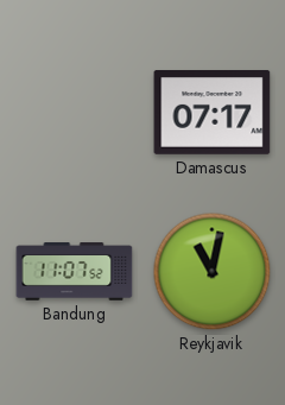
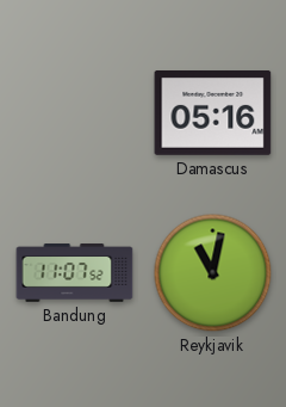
Damascus: 07:17 -> 05:16
